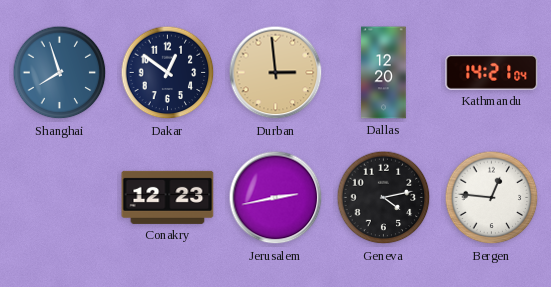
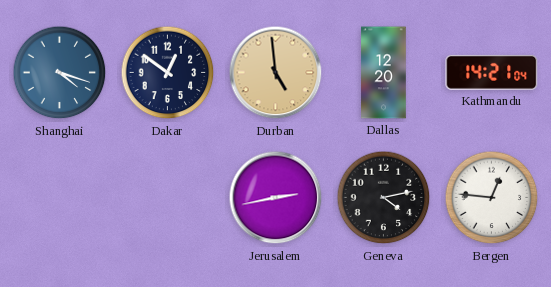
Shanghai: 7:57 -> 4:18
Durban: 2:59 -> 4:59
Conakry: 12:23 -> none
